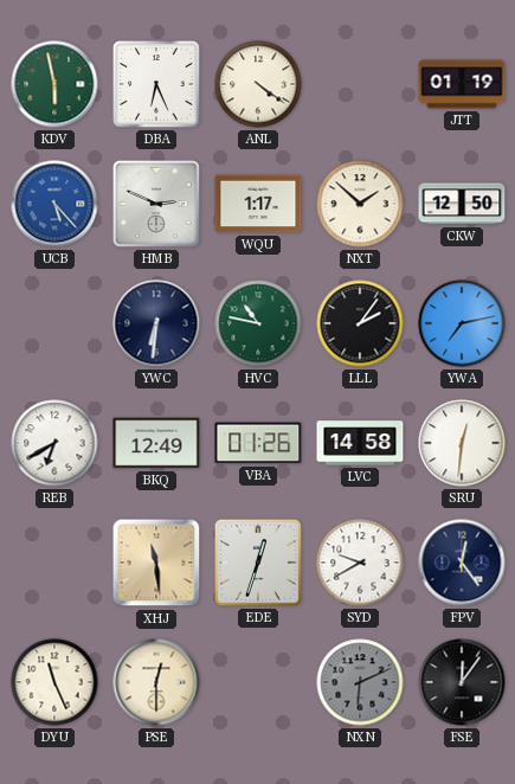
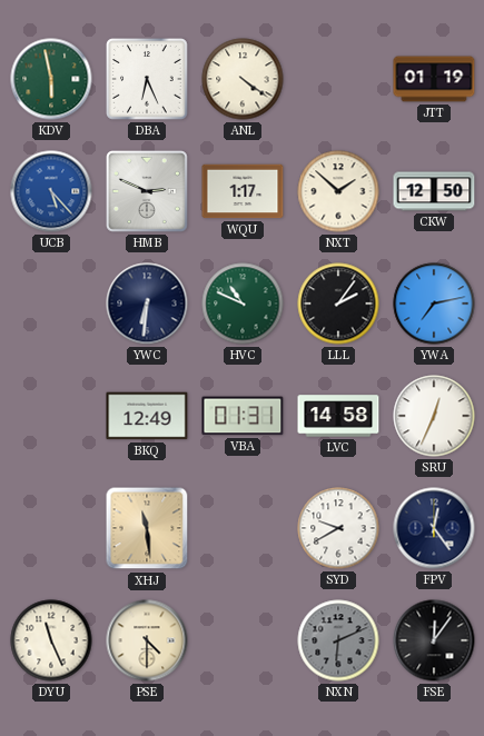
HVC: 10:47 -> 10:49
REB: 6:40 -> none
VBA: 01:26 -> 01:31
SRU: 12:31 -> 12:34
EDE: 12:33 -> none
PSE: 12:30 -> 4:30
